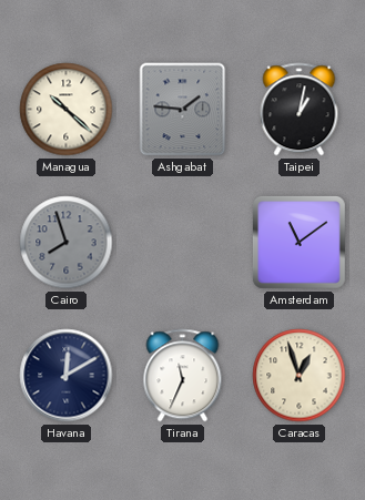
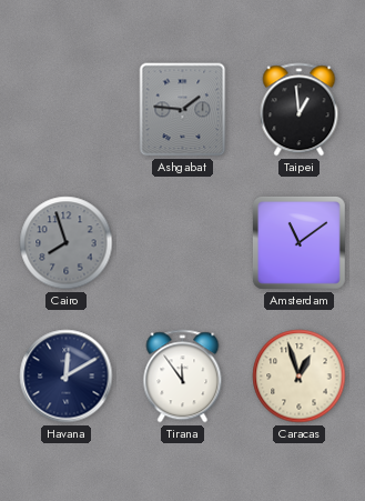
Managua: 10:22 -> none
Taipei: 1:02 -> 12:59
Tirana: 11:34 -> 11:54
